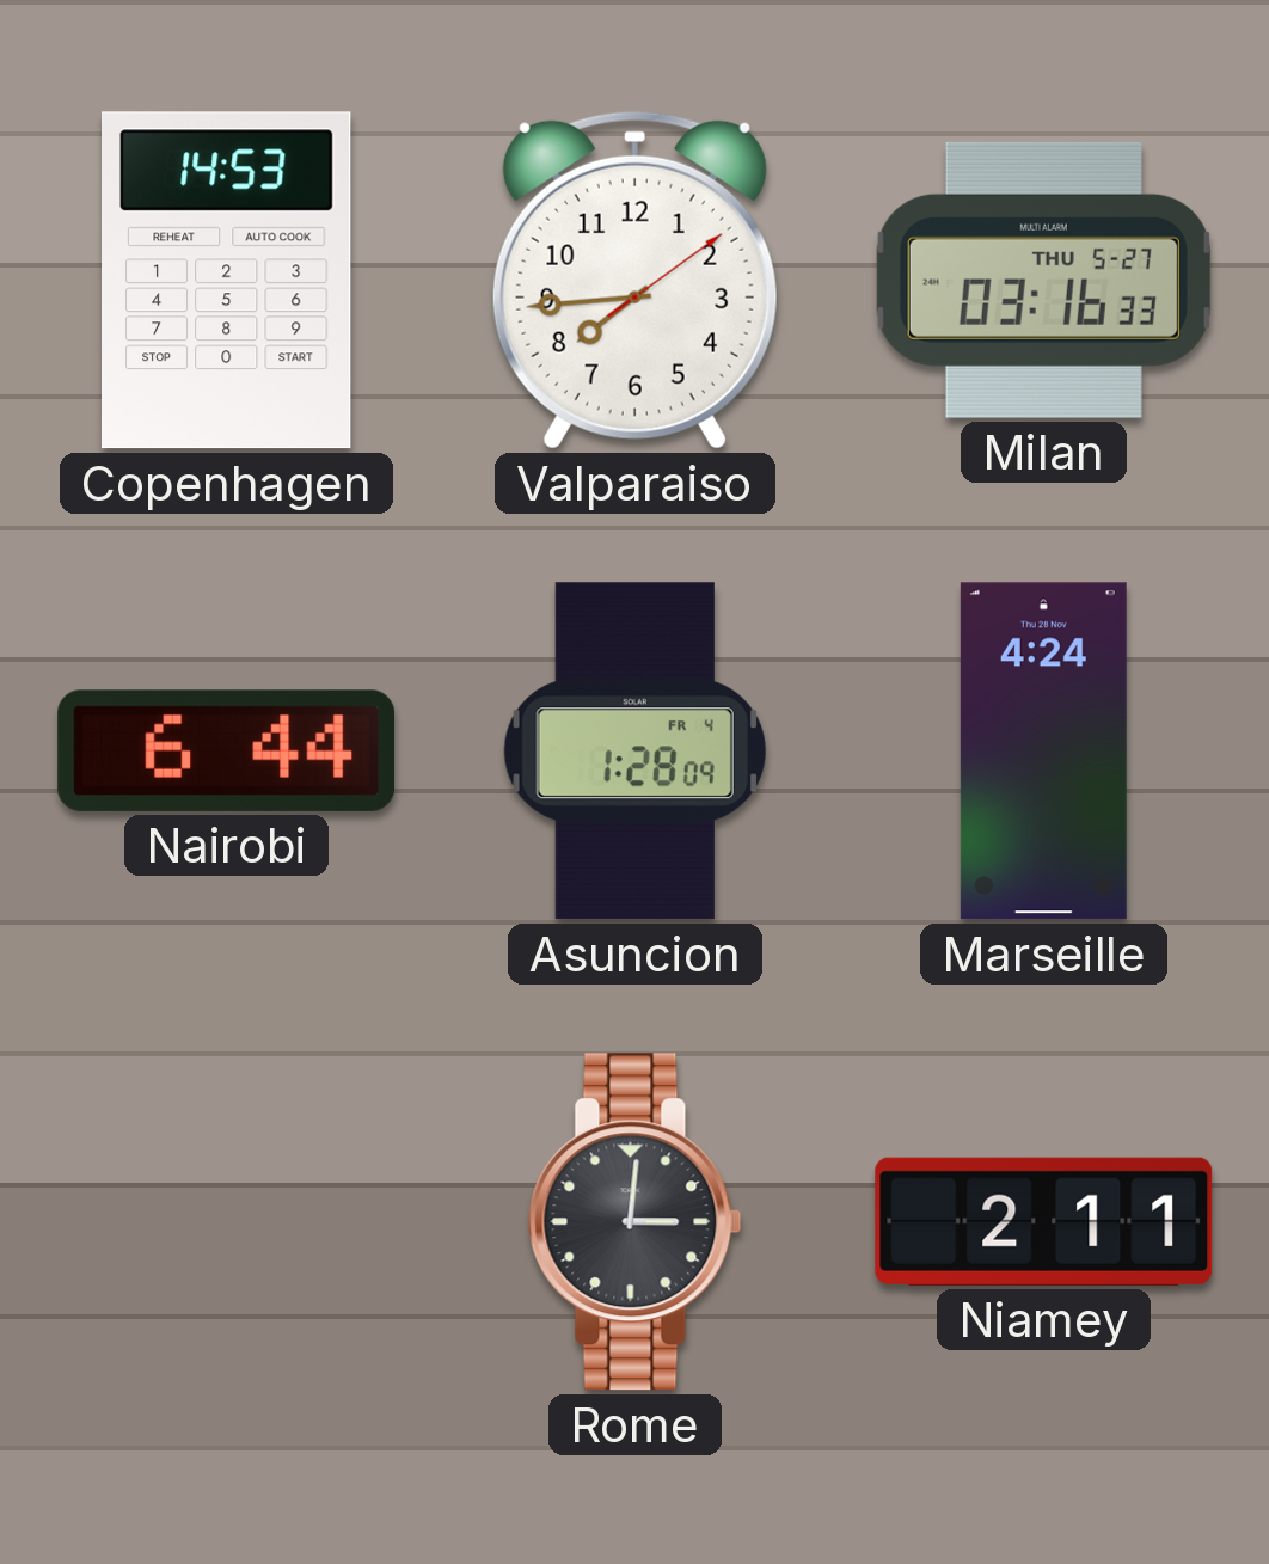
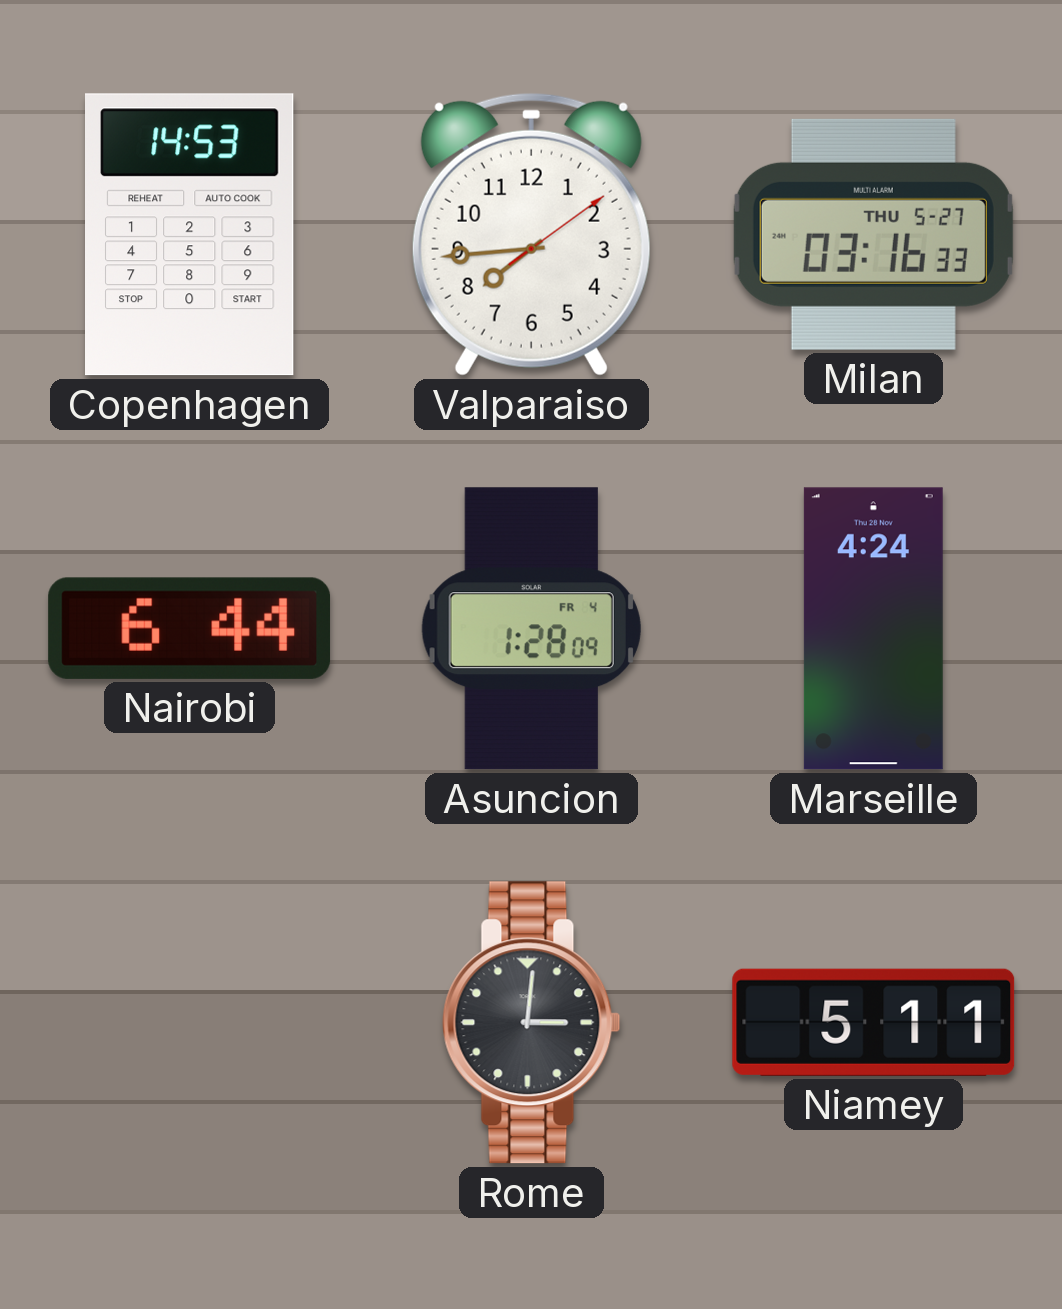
Niamey: 2:11 -> 5:11
